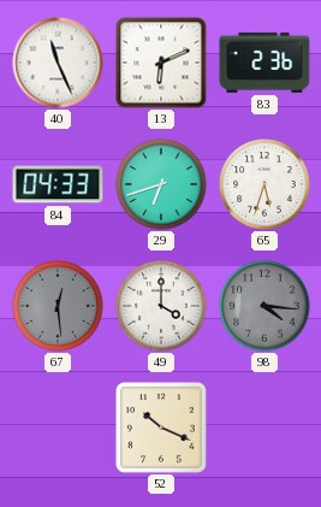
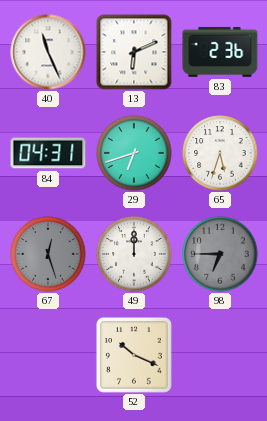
84: 04:33 -> 04:31
67: 12:29 -> 12:27
49: 4:00 -> 12:00
98: 4:16 -> 6:45
